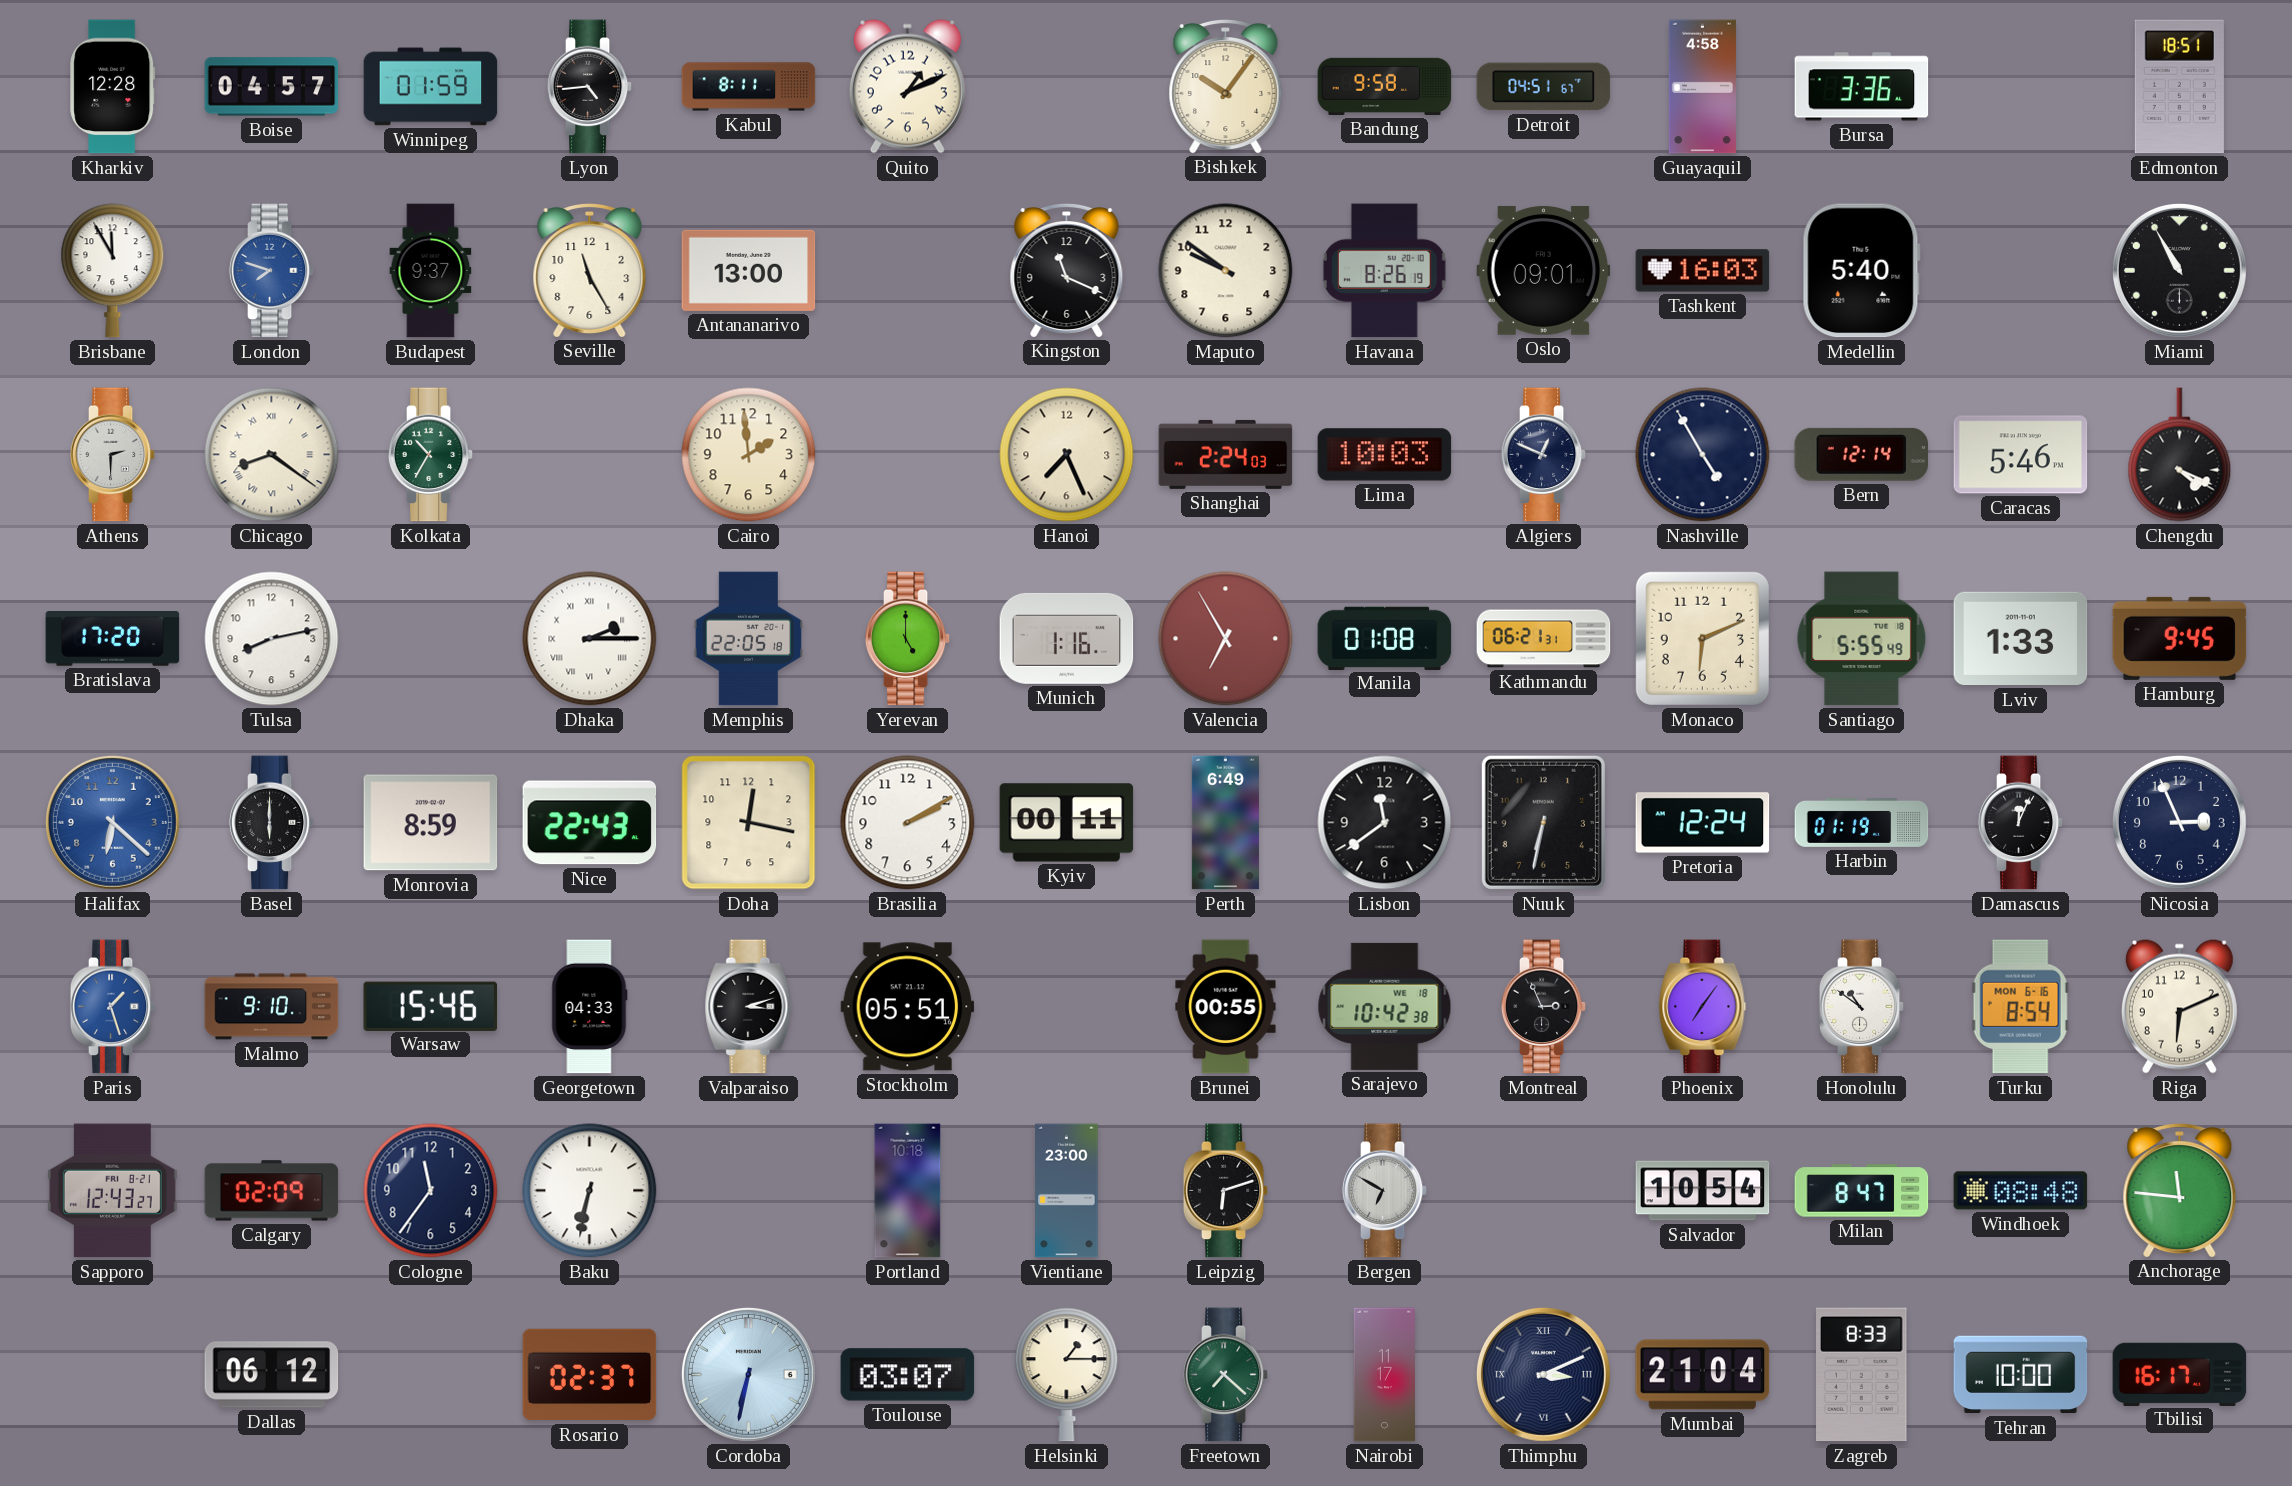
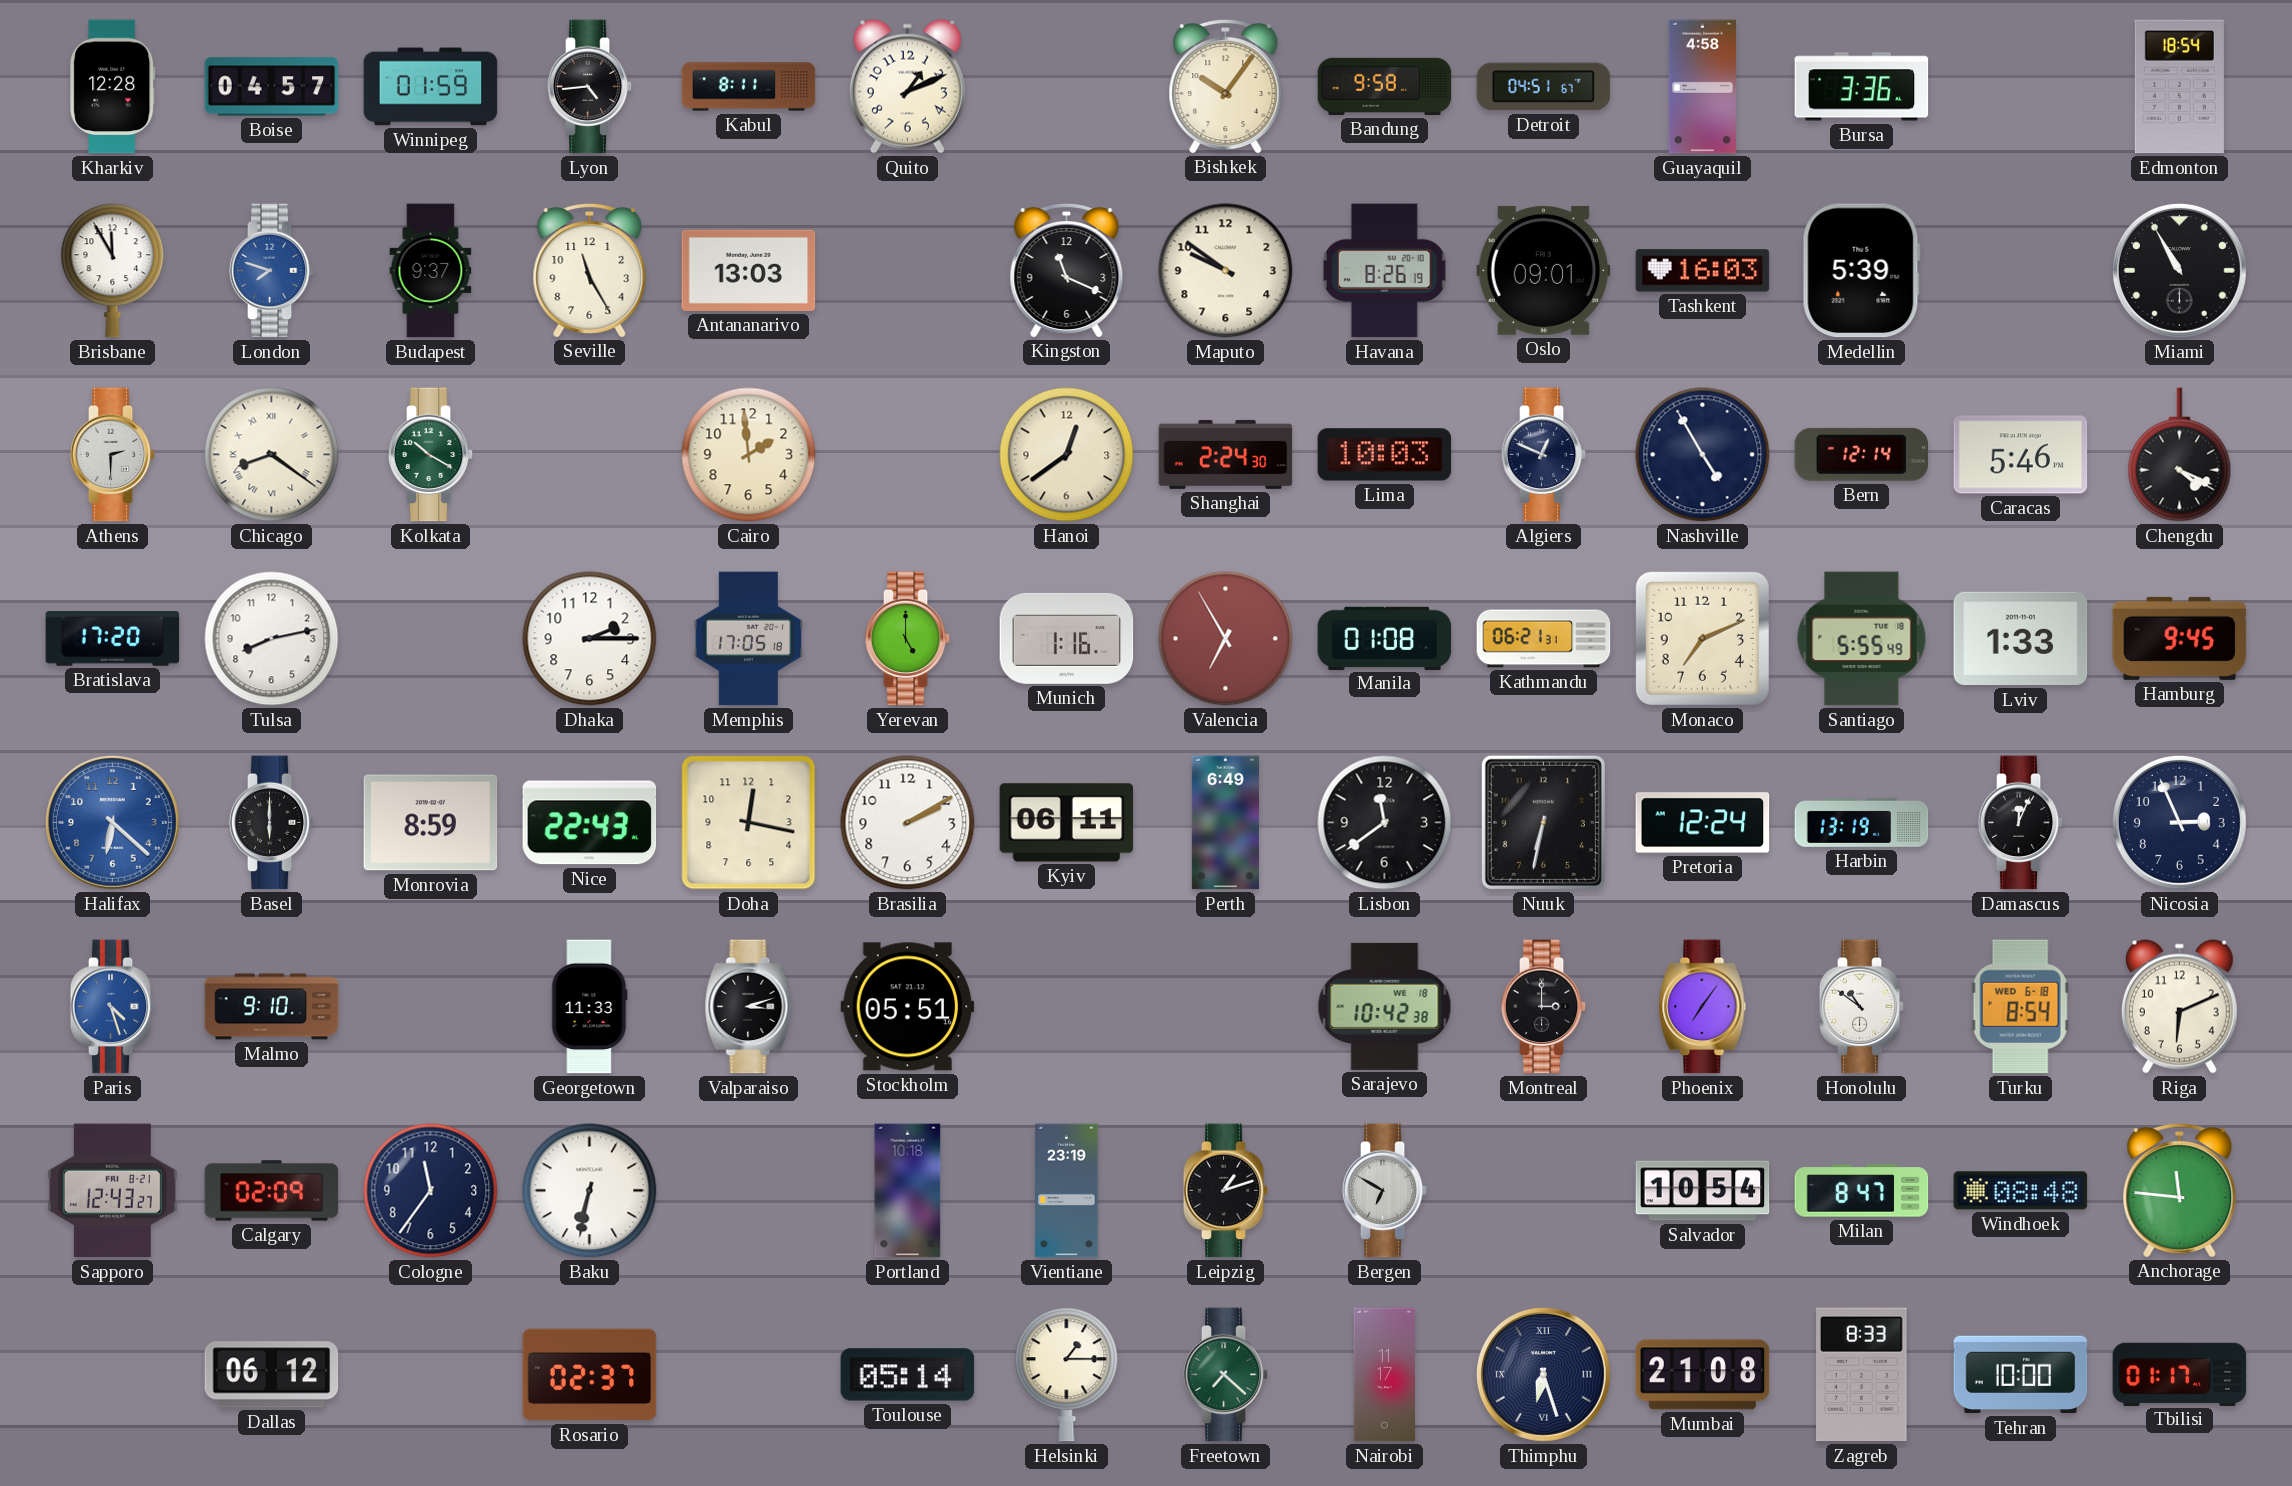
Edmonton: 18:51 -> 18:54
Antananarivo: 13:00 -> 13:03
Medellin: 5:40 -> 5:39
Kolkata: 10:35 -> 10:20
Hanoi: 7:26 -> 12:39
Shanghai: 2:24:03 -> 2:24:30
Dhaka numerals: Roman -> Arabic
Memphis: 22:05 -> 17:05
Monaco: 6:11 -> 7:11
Kyiv: 00:11 -> 06:11
Harbin: 01:19 -> 13:19
Paris: 1:27 -> 4:27
Warsaw: 15:46 -> none
Georgetown: 04:33 -> 11:33
Brunei: 00:55 -> none
Montreal: 2:56 -> 3:00
Turku date: MON 6-16 -> WED 6-18
Vientiane: 23:00 -> 23:19
Leipzig: 6:12 -> 1:12
Cordoba: 6:32 -> none
Toulouse: 03:07 -> 05:14
Thimphu: 3:11 -> 6:27
Mumbai: 21:04 -> 21:08
Tbilisi: 16:17 -> 01:17
